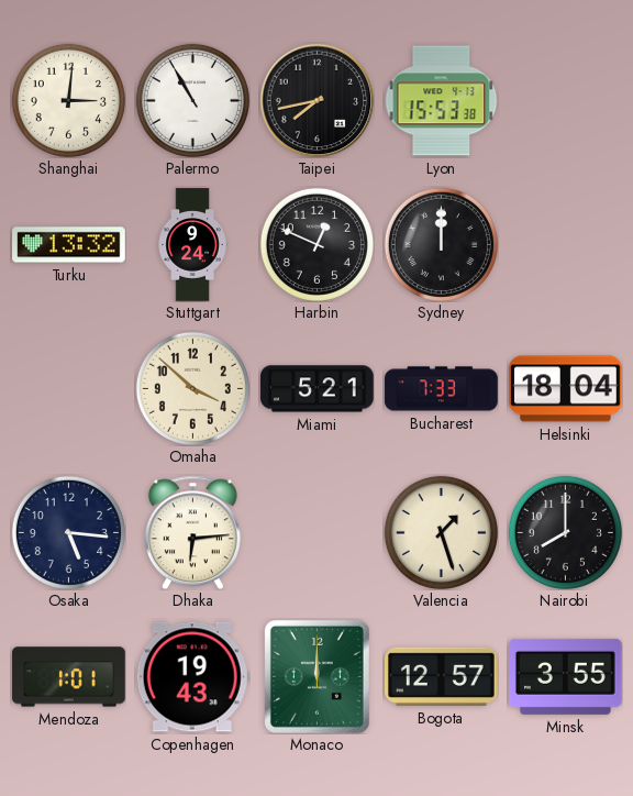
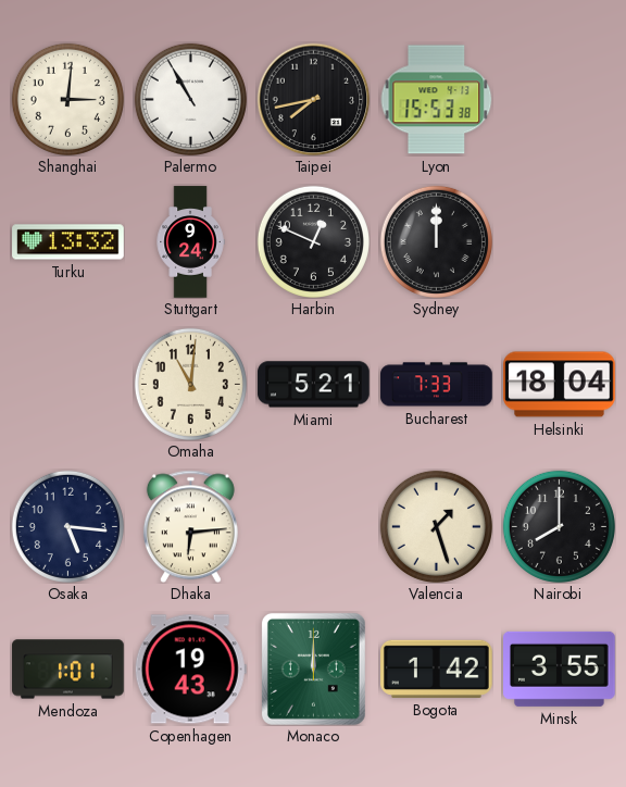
Omaha: 3:52 -> 11:01
Bogota: 12:57 -> 1:42
